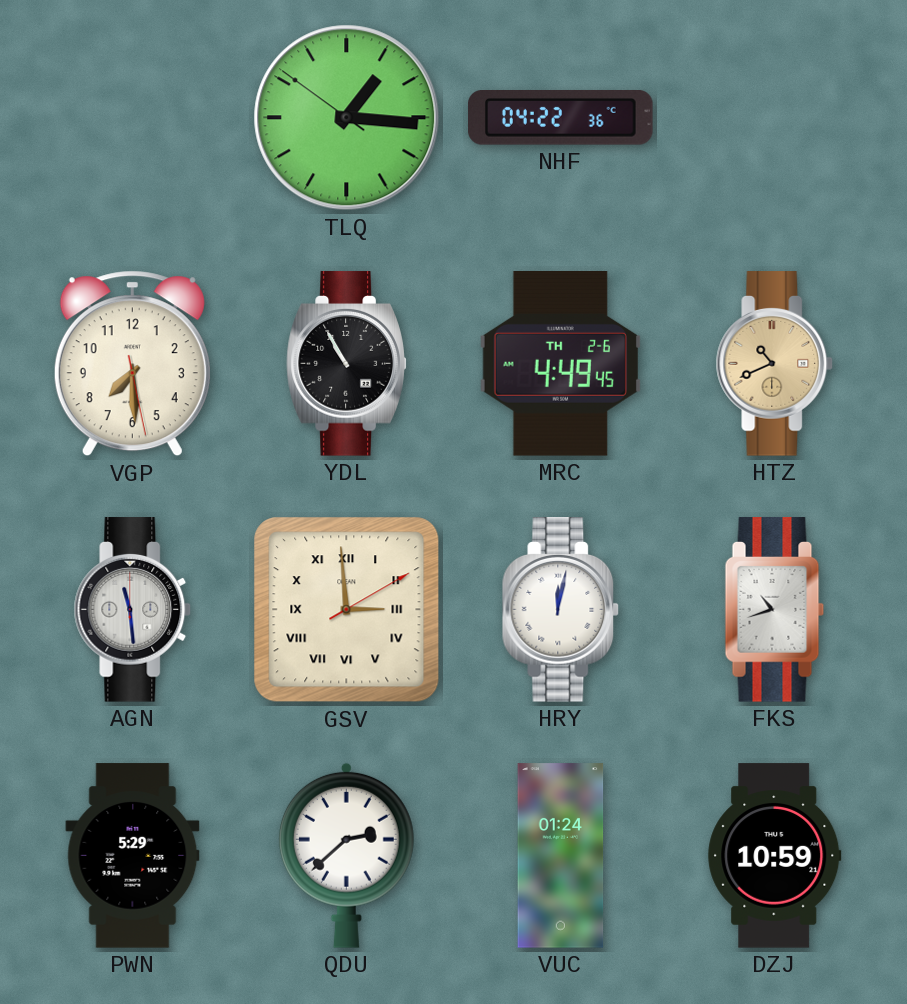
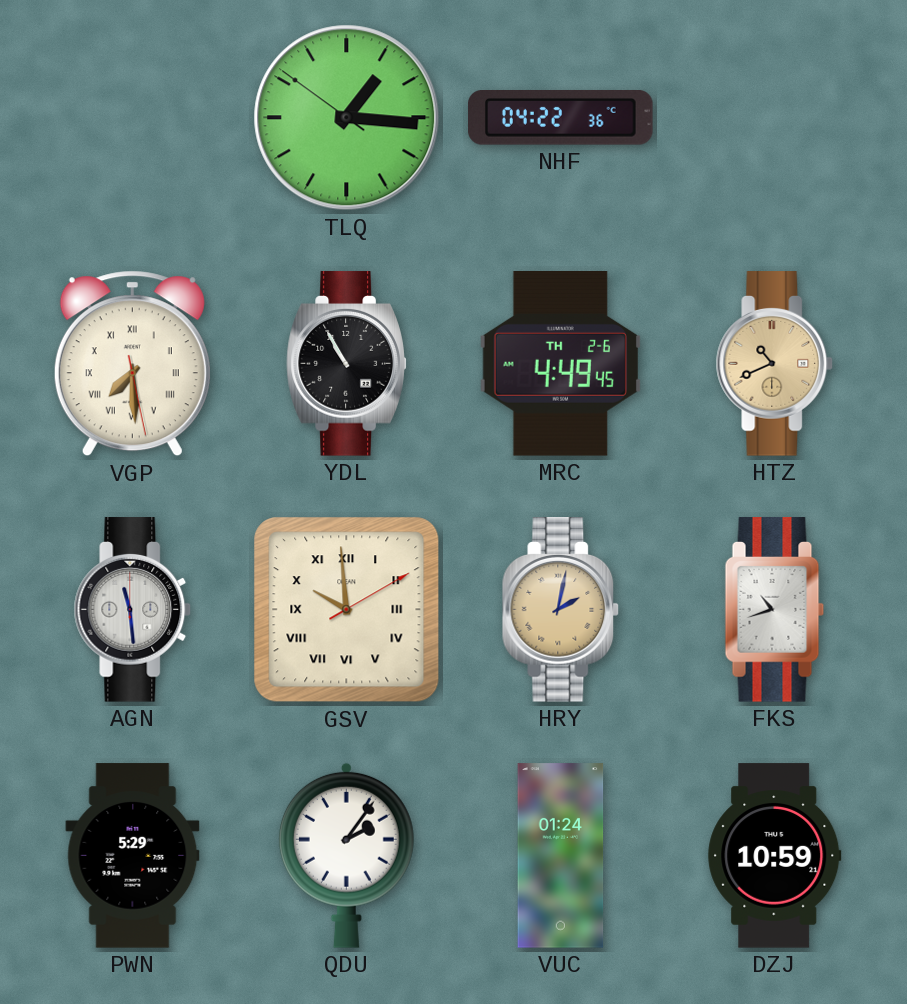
VGP numerals: Arabic -> Roman
GSV: 2:59 -> 9:59
HRY: 12:02 -> 2:02
HRY dial: white -> champagne
QDU: 2:38 -> 2:06
